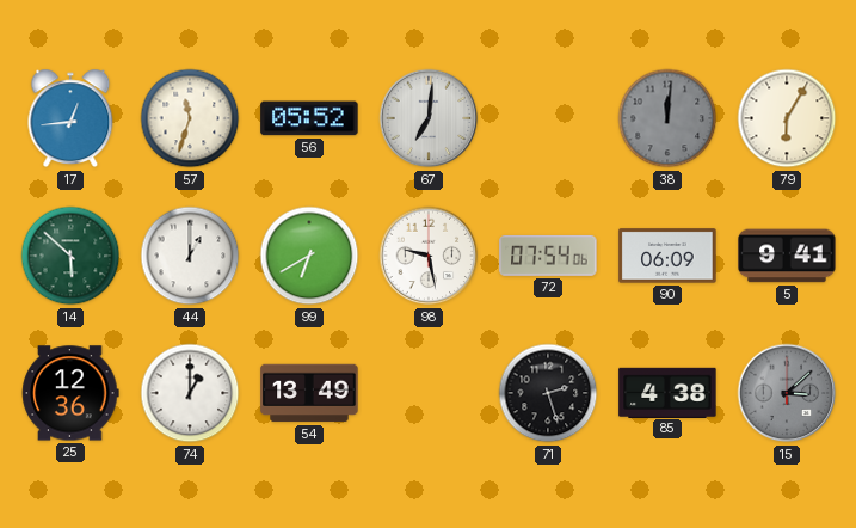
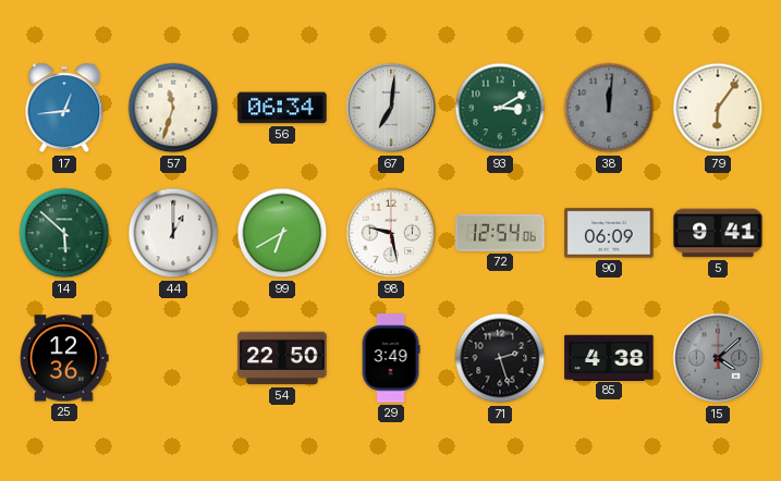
56: 05:52 -> 06:34
93: none -> 3:10
79: 6:05 -> 6:06
72: 07:54 -> 12:54
74: 1:00 -> none
54: 13:49 -> 22:50
29: none -> 3:49
15: 3:08 -> 4:08
